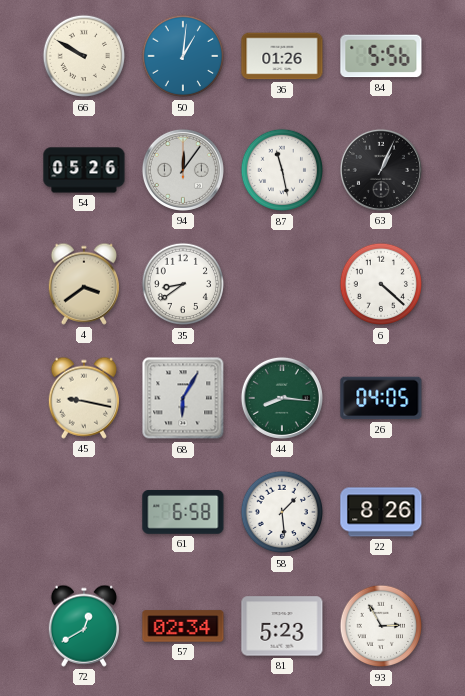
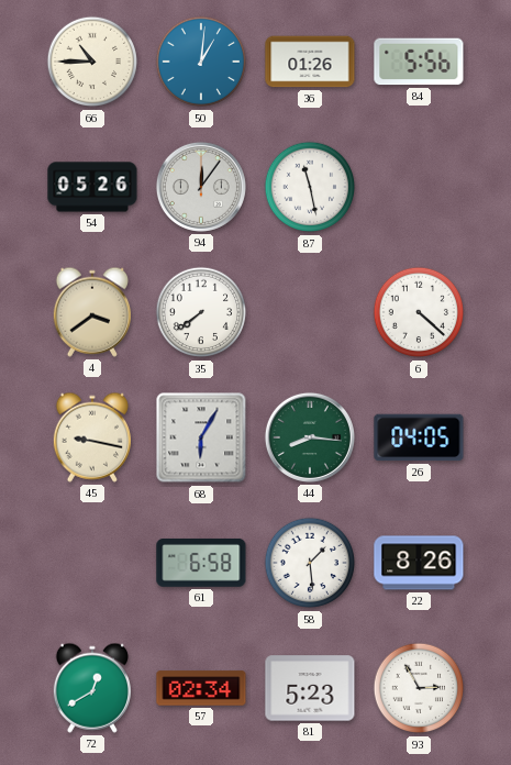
66: 9:50 -> 10:45
63: 1:04 -> none
35: 8:39 -> 7:39
